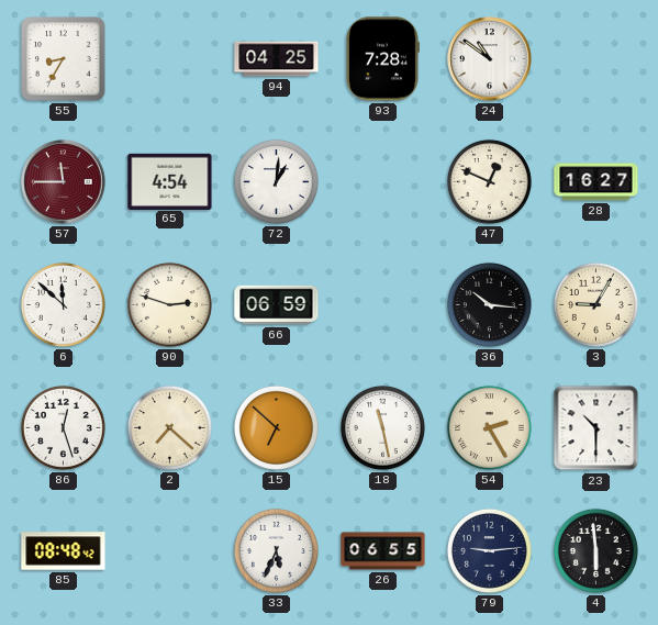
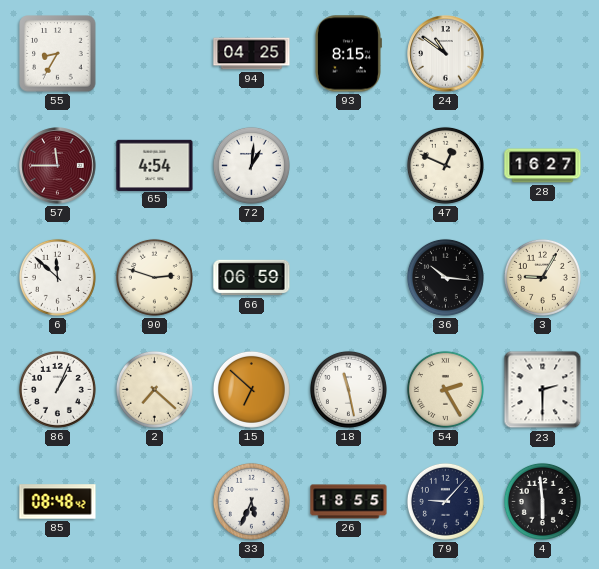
93: 7:28 -> 8:15
86: 12:27 -> 1:04
23: 10:30 -> 2:30
26: 06:55 -> 18:55
79: 9:14 -> 9:07
